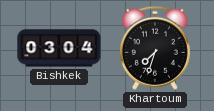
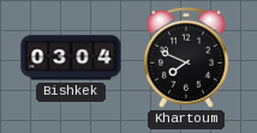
Khartoum: 7:33 -> 7:49
